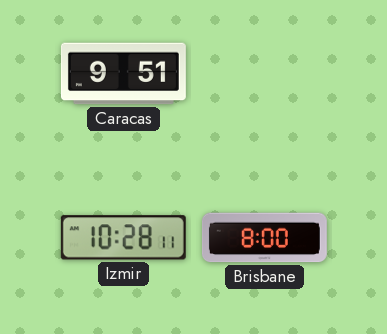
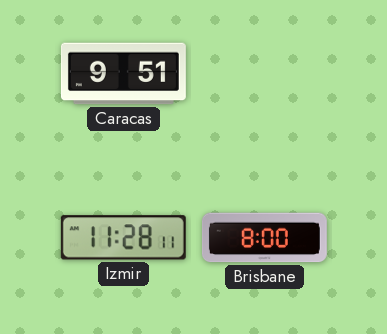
Izmir: 10:28 -> 11:28
